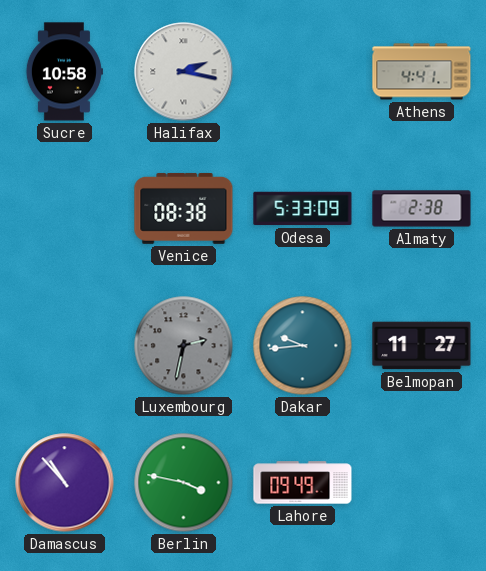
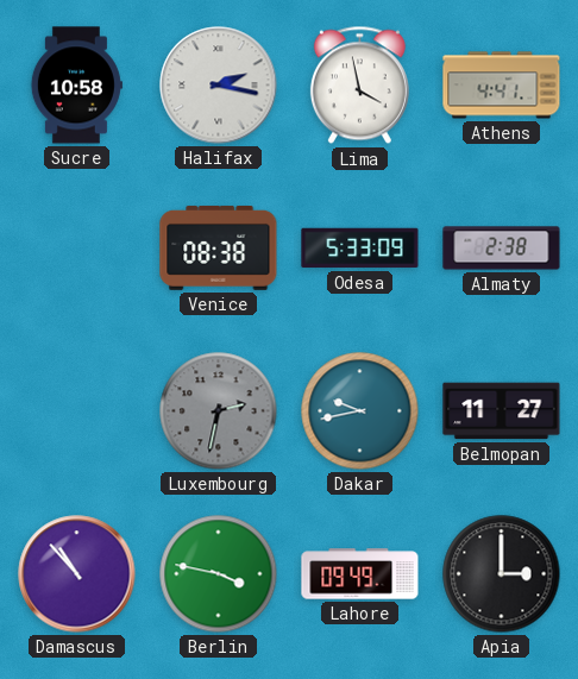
Lima: none -> 3:58
Dakar: 9:44 -> 9:43
Apia: none -> 3:00
